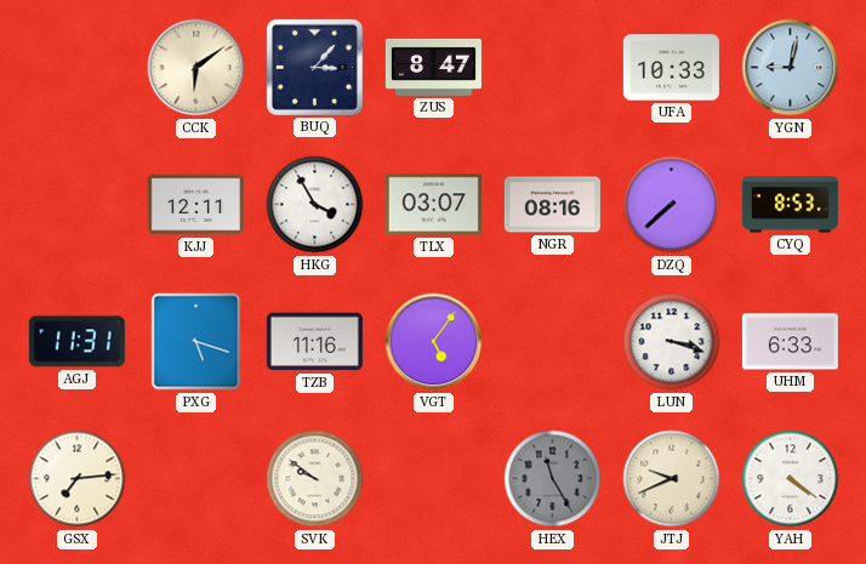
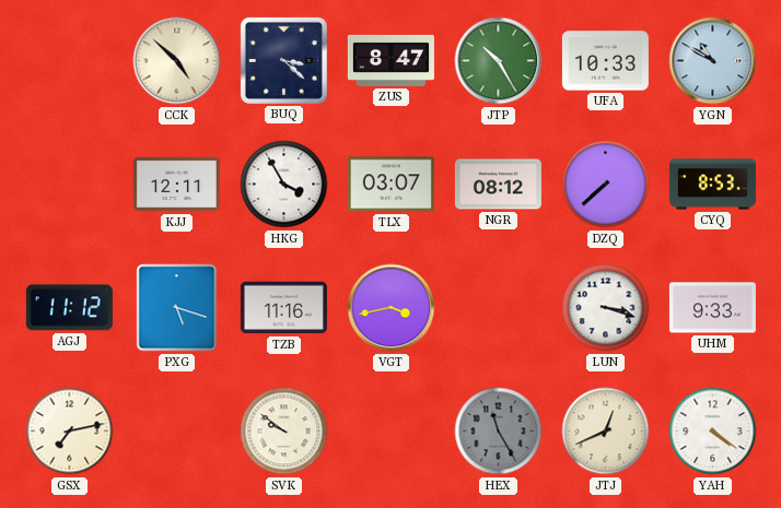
CCK: 6:09 -> 4:52
BUQ: 3:07 -> 3:22
JTP: none -> 10:25
YGN: 9:02 -> 10:50
NGR: 08:16 -> 08:12
AGJ: 11:31 -> 11:12
VGT: 5:06 -> 3:43
UHM: 6:33 -> 9:33
GSX: 7:14 -> 7:13
JTJ: 9:41 -> 12:41
